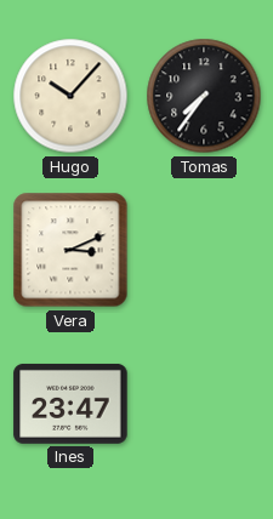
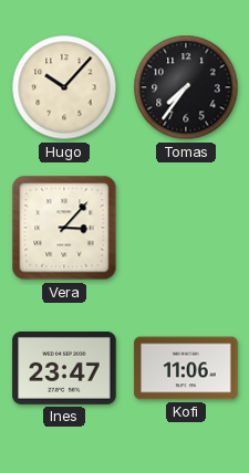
Vera: 3:11 -> 3:07
Kofi: none -> 11:06
